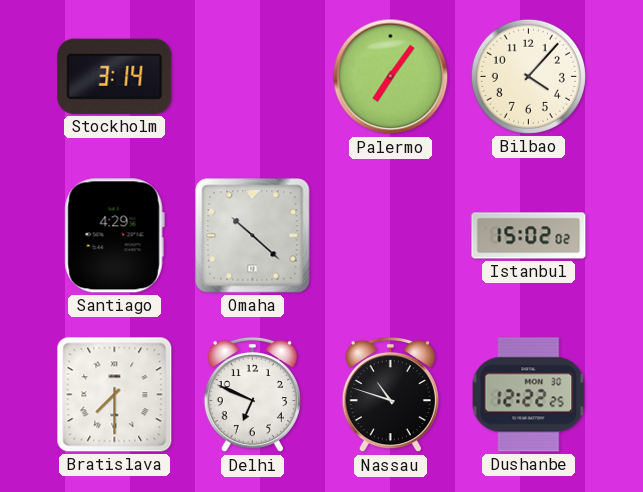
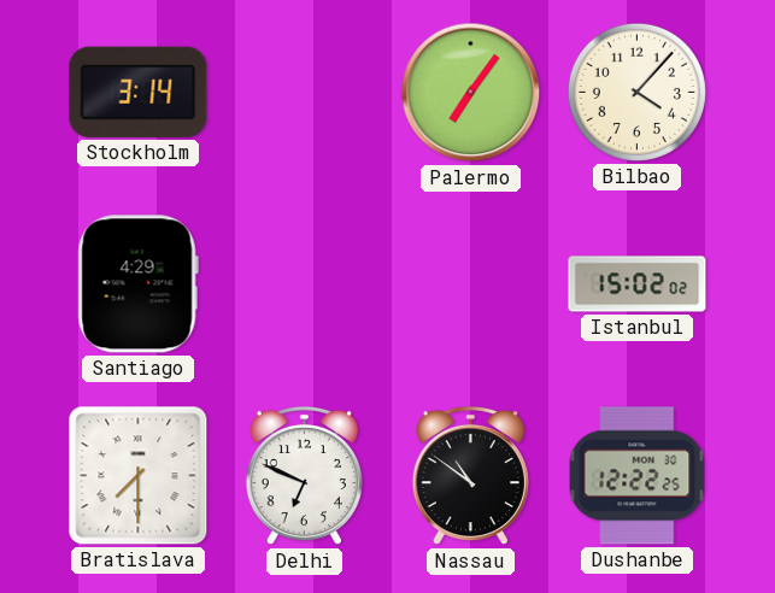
Omaha: 10:22 -> none
Nassau: 10:48 -> 10:51
